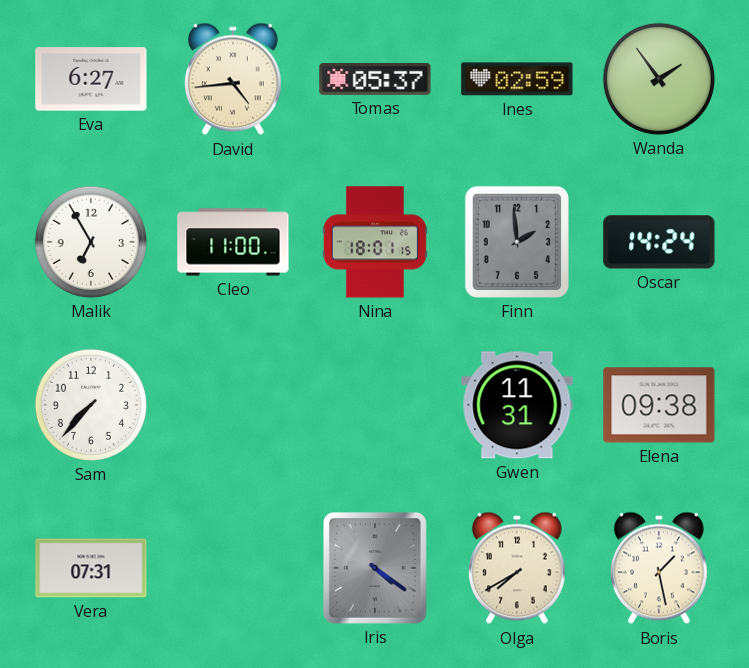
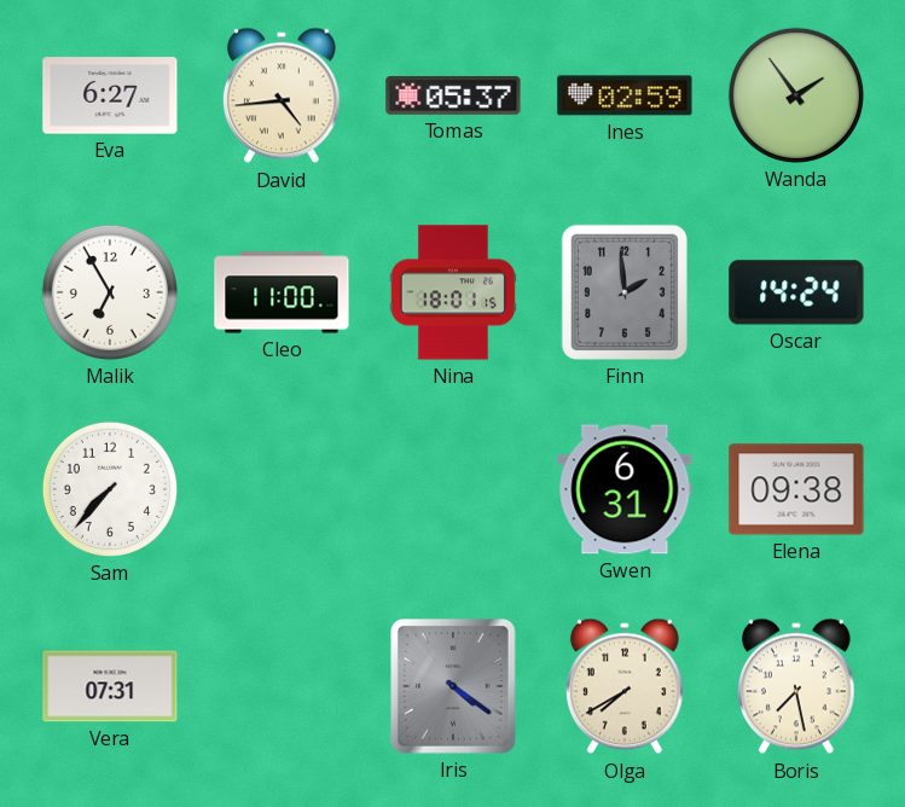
Gwen: 11:31 -> 6:31
Boris: 1:28 -> 7:28
